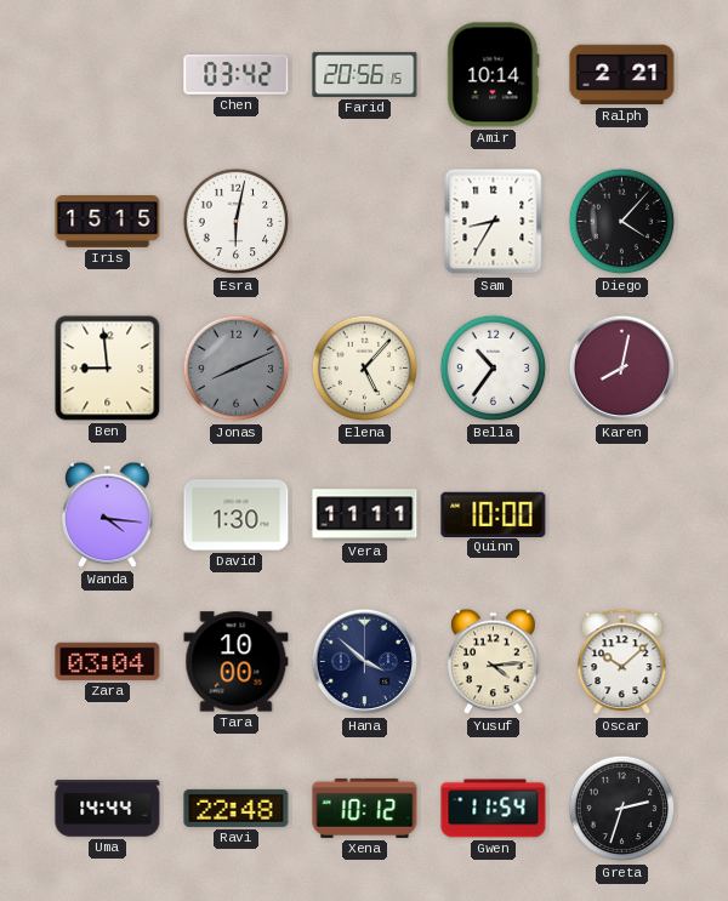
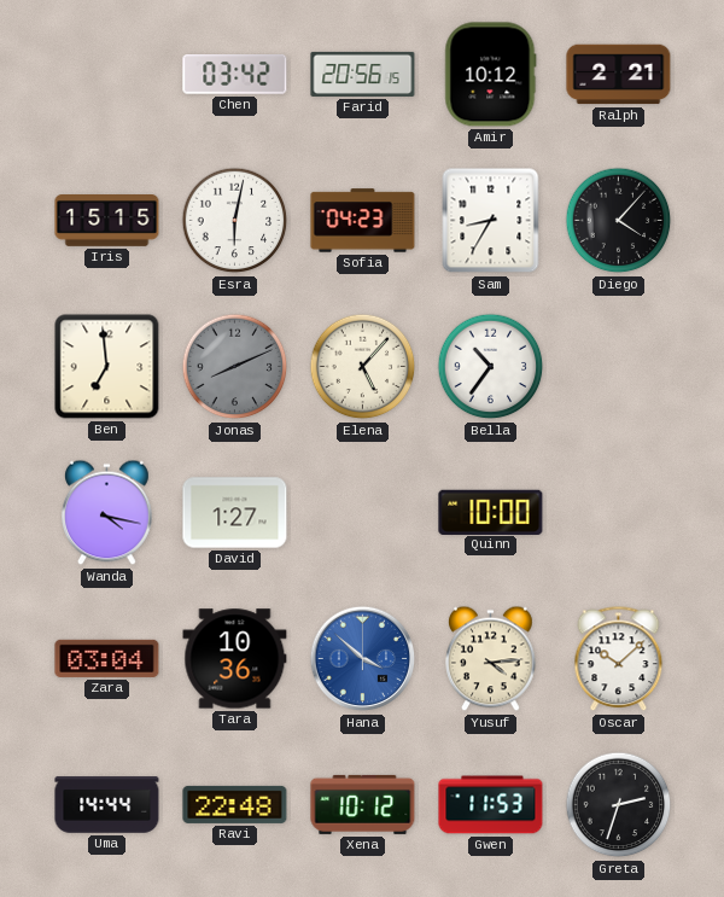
Amir: 10:14 -> 10:12
Sofia: none -> 04:23
Ben: 8:59 -> 6:59
Karen: 8:02 -> none
Wanda: 4:16 -> 4:17
David: 1:30 -> 1:27
Vera: 11:11 -> none
Tara: 10:00 -> 10:36
Hana dial: navy -> blue
Gwen: 11:54 -> 11:53
